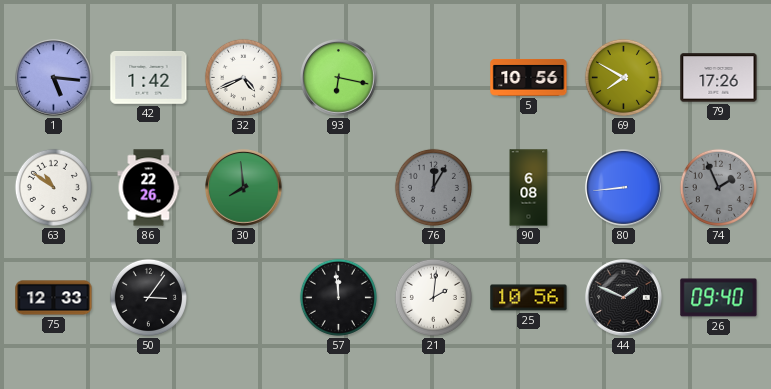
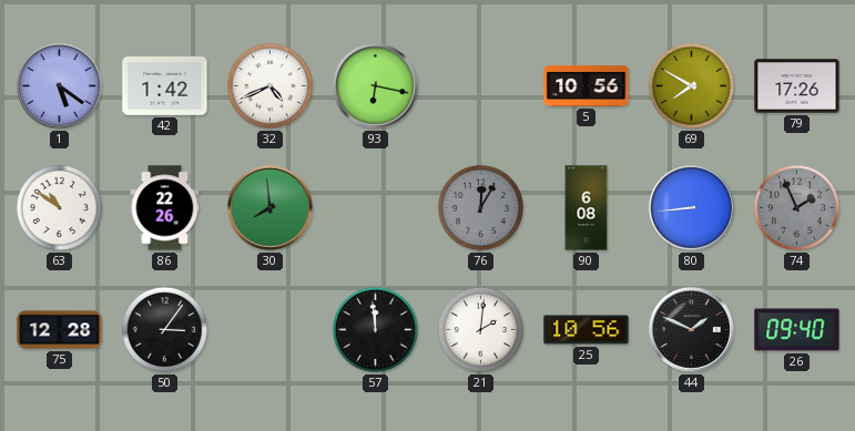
1: 5:16 -> 5:21
75: 12:33 -> 12:28
